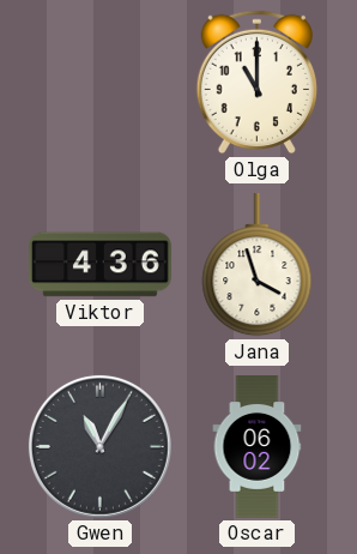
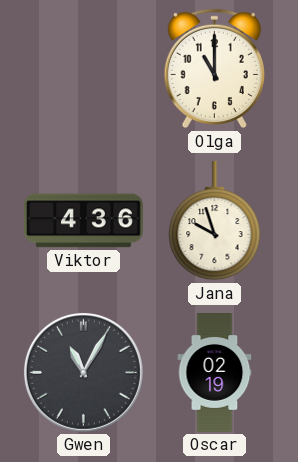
Jana: 3:57 -> 9:57
Oscar: 06:02 -> 02:19
